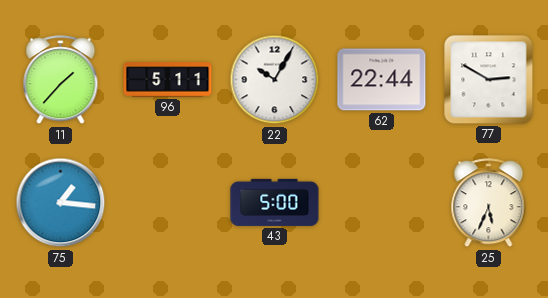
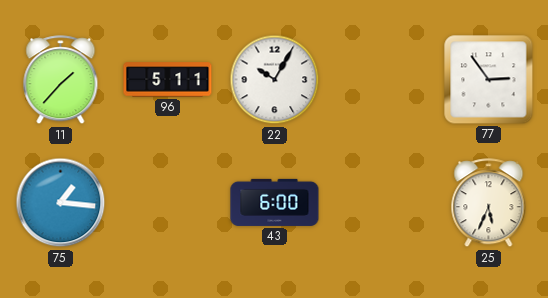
62: 22:44 -> none
77: 2:50 -> 2:54
43: 5:00 -> 6:00
